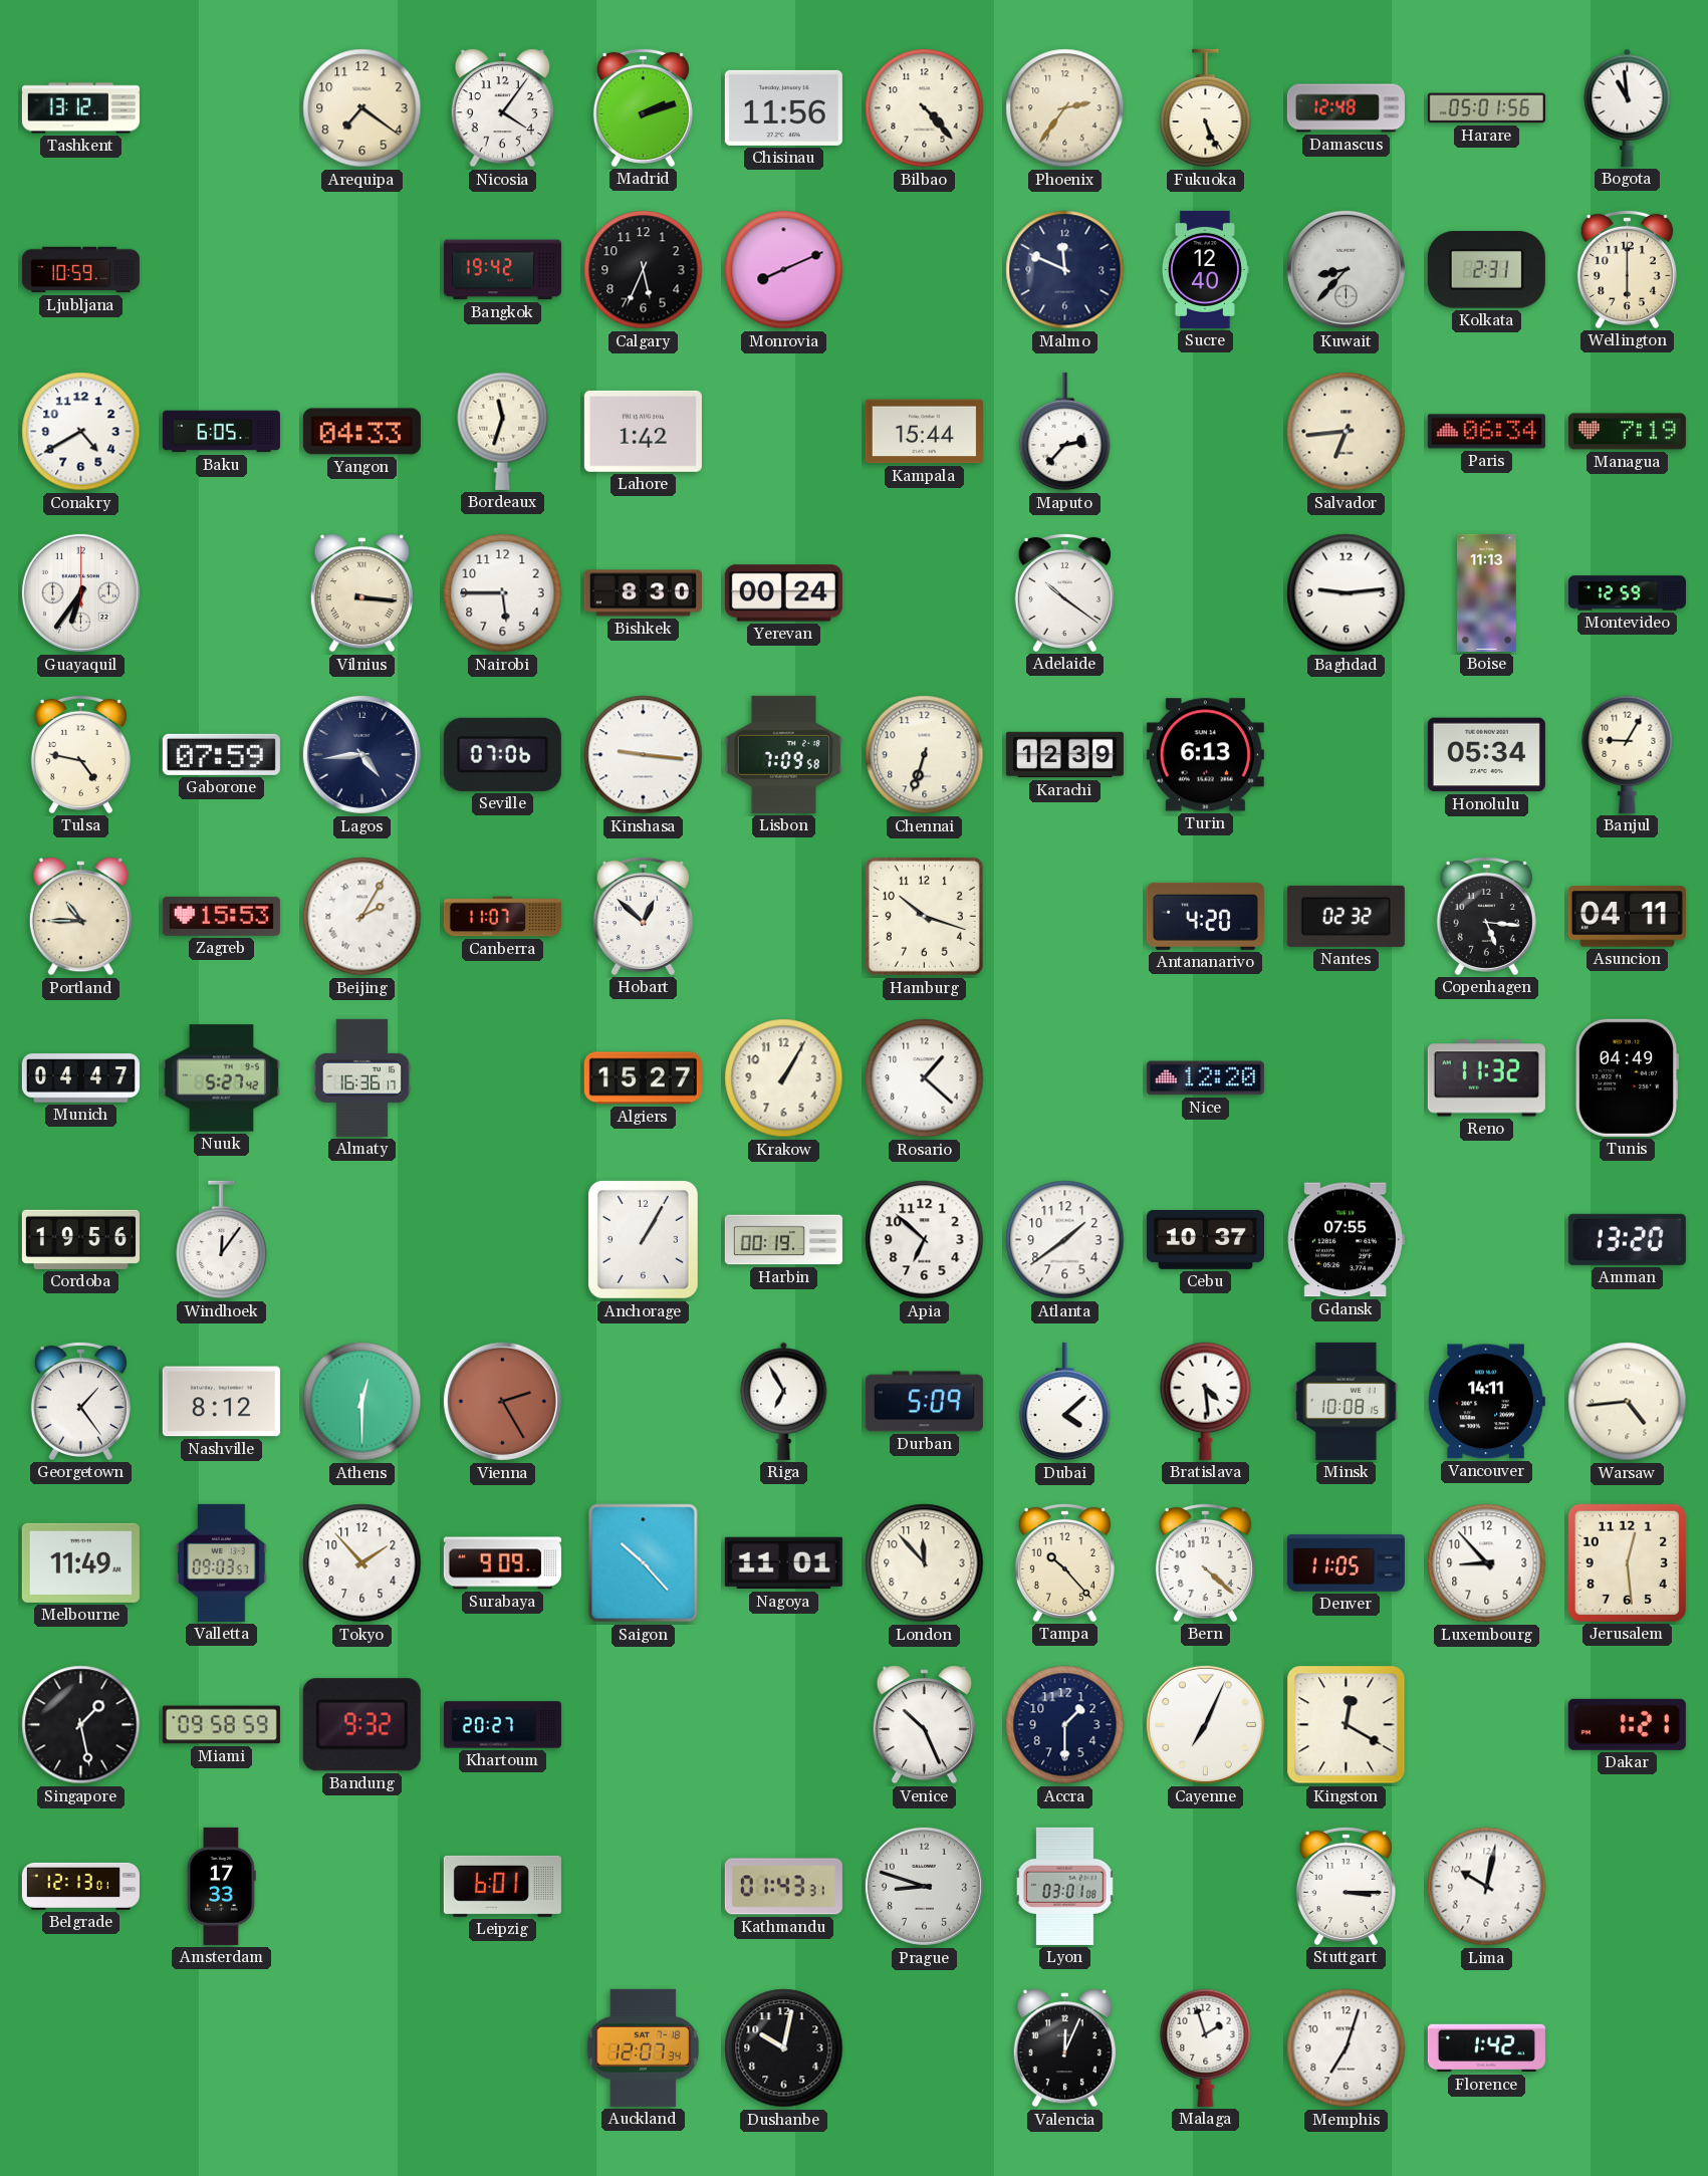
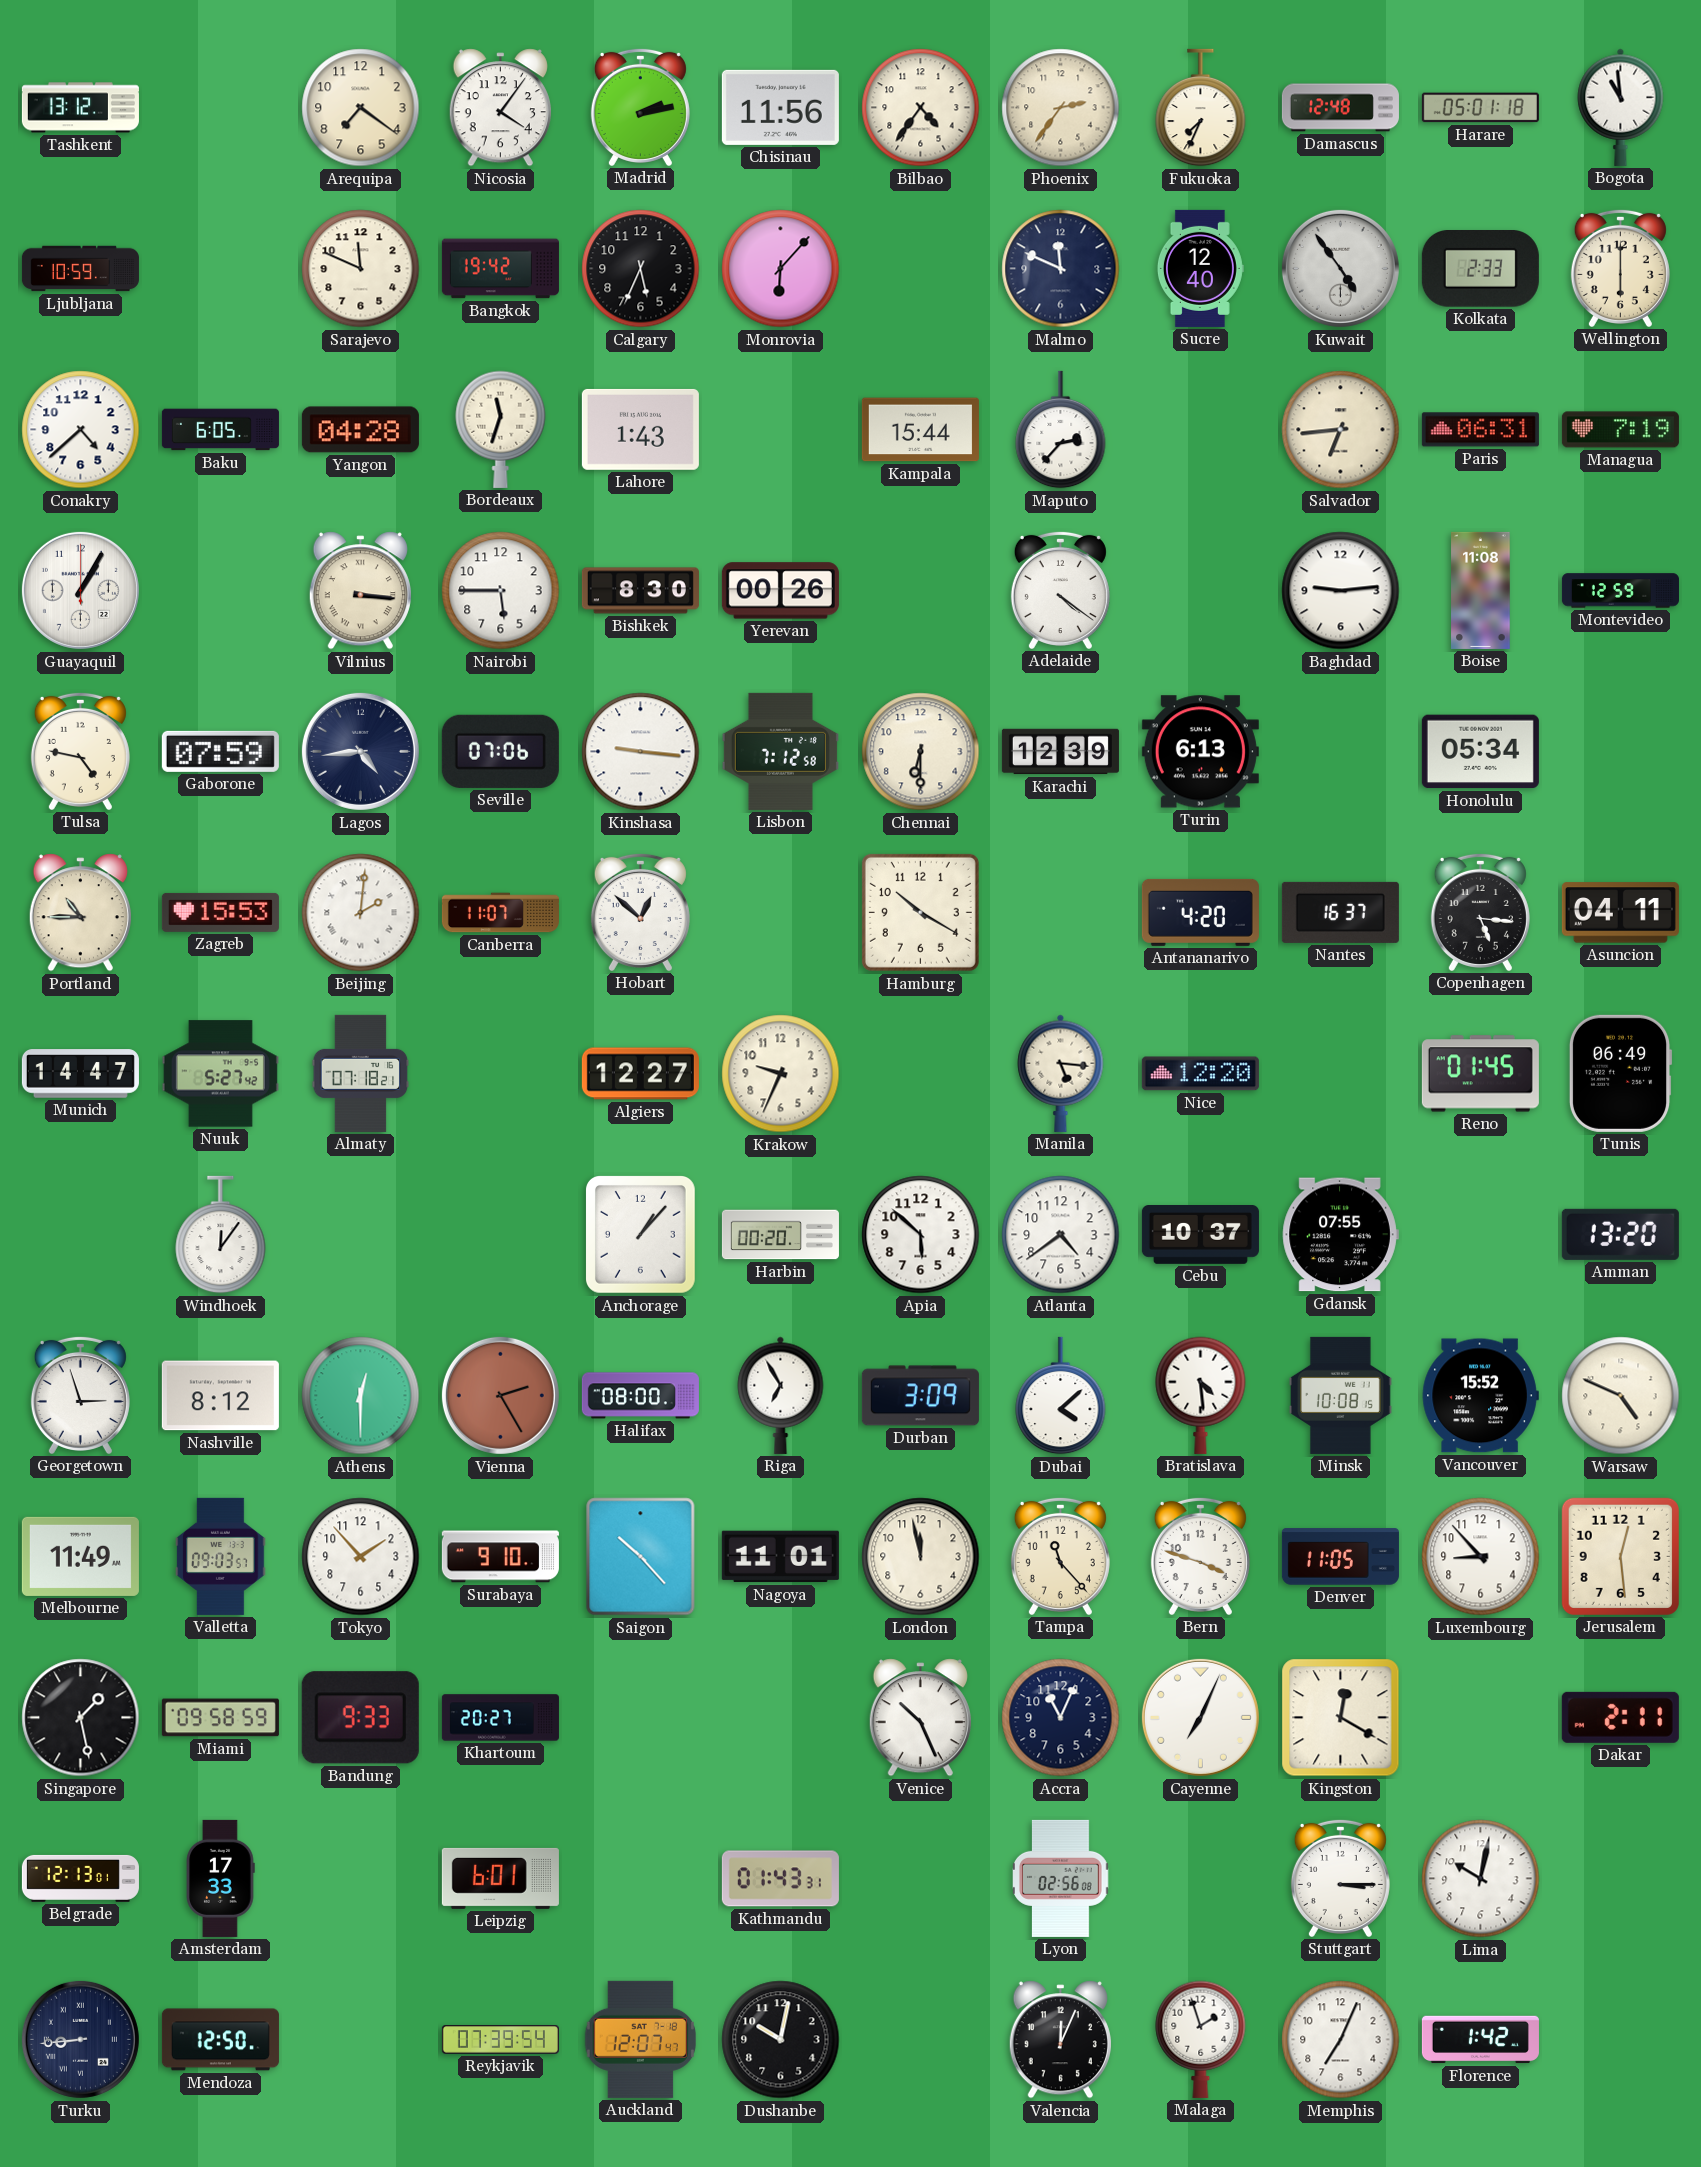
Madrid: 2:12 -> 2:13
Bilbao: 4:23 -> 4:36
Fukuoka: 5:26 -> 7:34
Harare: 05:01:56 -> 05:01:18
Sarajevo: none -> 11:49
Monrovia: 8:11 -> 6:07
Kuwait: 8:37 -> 4:54
Kolkata: 2:31 -> 2:33
Conakry: 4:40 -> 4:38
Yangon: 04:33 -> 04:28
Lahore: 1:42 -> 1:43
Paris: 06:34 -> 06:31
Guayaquil: 6:36 -> 1:05
Yerevan: 00:24 -> 00:26
Adelaide: 10:21 -> 4:21
Boise: 11:13 -> 11:08
Lisbon: 7:09 -> 7:12
Chennai: 6:33 -> 6:30
Banjul: 9:05 -> none
Beijing: 2:05 -> 2:01
Hamburg: 10:18 -> 10:20
Nantes: 02:32 -> 16:37
Munich: 04:47 -> 14:47
Almaty: 16:36 -> 07:18
Algiers: 15:27 -> 12:27
Krakow: 1:05 -> 9:34
Rosario: 1:22 -> none
Manila: none -> 5:16
Reno: 11:32 -> 01:45
Tunis: 04:49 -> 06:49
Cordoba: 19:56 -> none
Anchorage: 1:05 -> 1:07
Harbin: 00:19 -> 00:20
Apia: 6:52 -> 5:52
Atlanta: 1:39 -> 4:39
Georgetown: 1:24 -> 2:57
Halifax: none -> 08:00
Durban: 5:09 -> 3:09
Vancouver: 14:11 -> 15:52
Warsaw: 4:44 -> 4:49
Surabaya: 9:09 -> 9:10
London: 11:53 -> 11:58
Tampa: 10:23 -> 11:23
Bern: 4:22 -> 3:48
Bandung: 9:32 -> 9:33
Accra: 1:30 -> 11:04
Dakar: 1:21 -> 2:11
Prague: 8:48 -> none
Lyon: 03:01 -> 02:56
Turku: none -> 8:44
Mendoza: none -> 12:50
Reykjavik: none -> 07:39
Auckland: 12:07:34 -> 12:07:47
Memphis: 7:03 -> 7:04
